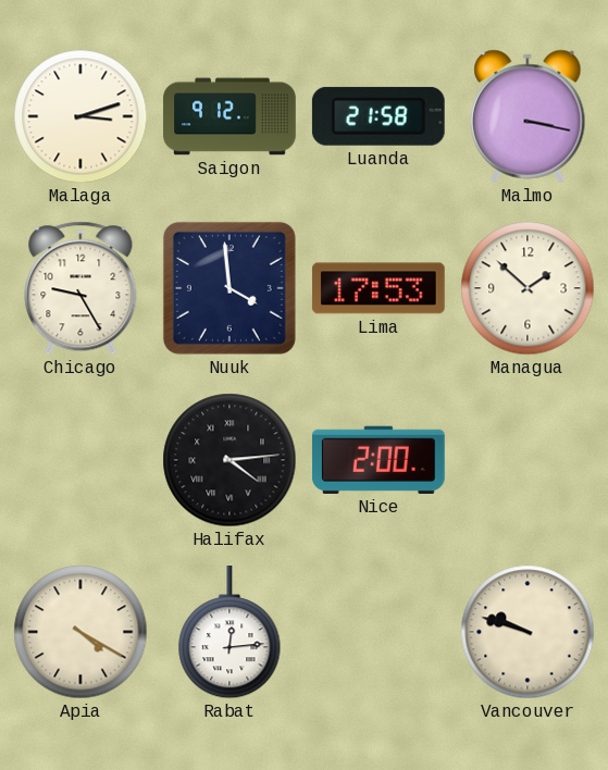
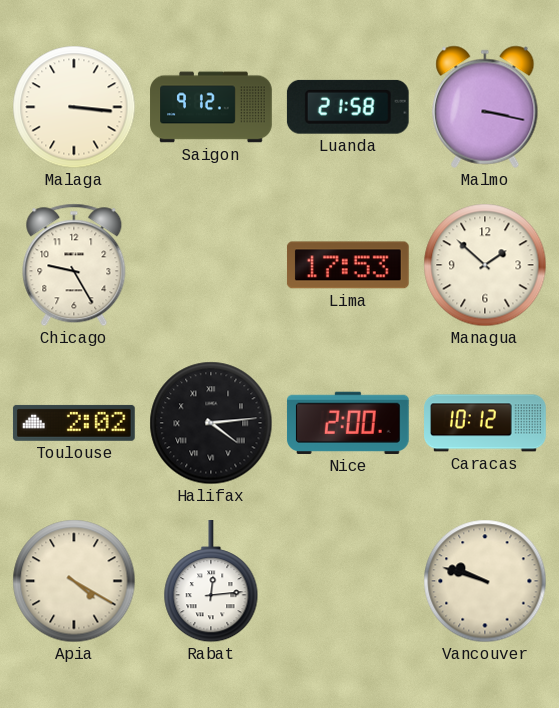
Malaga: 3:12 -> 3:16
Nuuk: 3:59 -> none
Toulouse: none -> 2:02
Caracas: none -> 10:12
